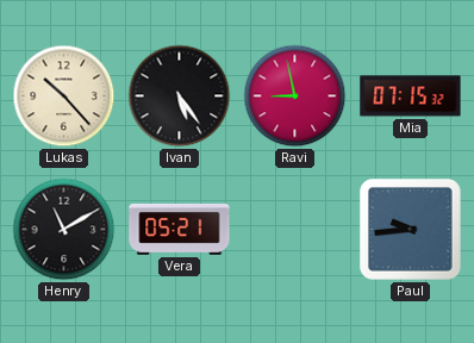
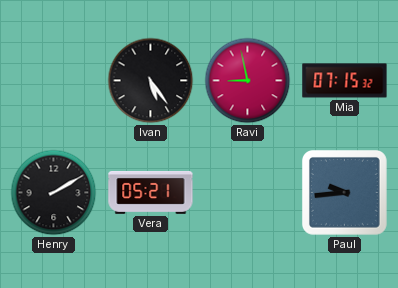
Lukas: 10:23 -> none
Henry: 11:10 -> 2:10
